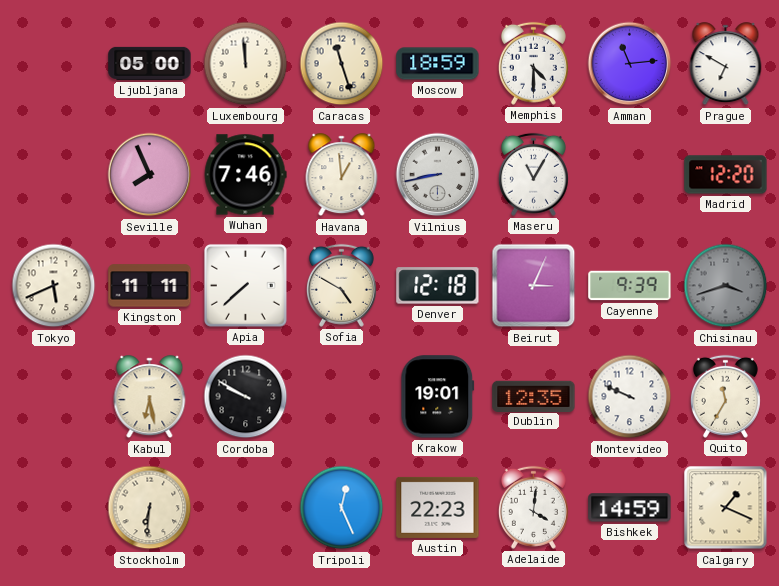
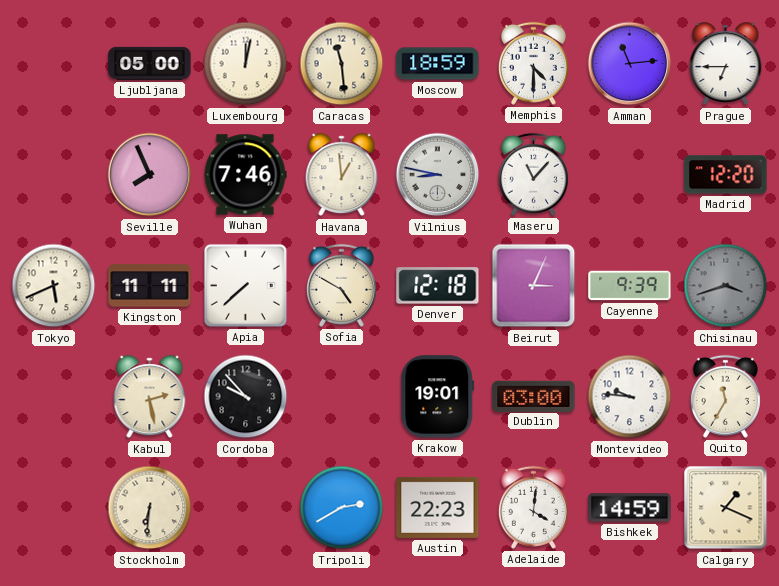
Luxembourg: 11:59 -> 12:02
Caracas: 11:27 -> 11:29
Prague: 6:50 -> 6:45
Vilnius: 8:43 -> 8:47
Maseru: 11:05 -> 11:07
Kabul: 6:28 -> 2:28
Cordoba: 9:50 -> 9:53
Dublin: 12:35 -> 03:00
Montevideo: 9:49 -> 9:46
Tripoli: 12:26 -> 2:40
